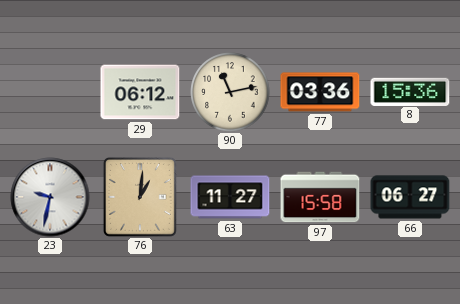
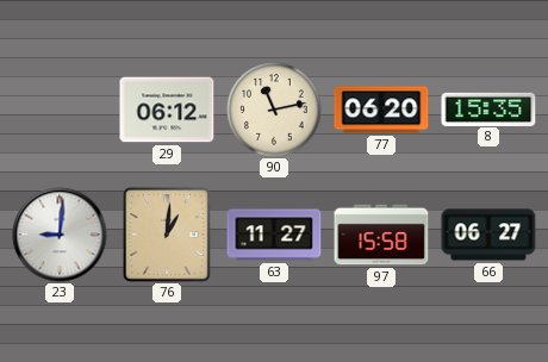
77: 03:36 -> 06:20
8: 15:36 -> 15:35
23: 9:32 -> 9:01
